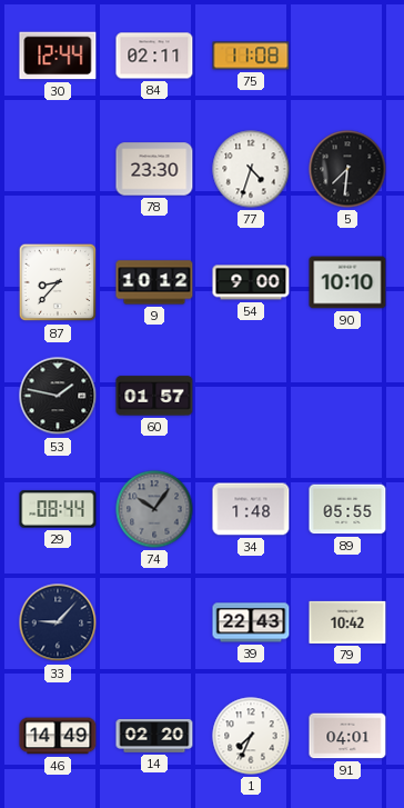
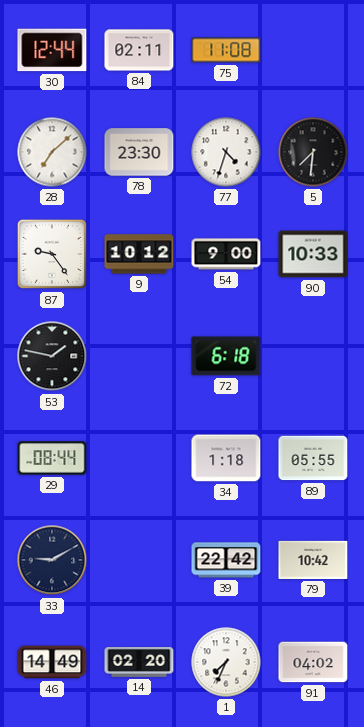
28: none -> 7:08
87: 8:37 -> 9:24
90: 10:10 -> 10:33
60: 01:57 -> none
72: none -> 6:18
74: 10:06 -> none
34: 1:48 -> 1:18
33: 9:07 -> 9:10
39: 22:43 -> 22:42
91: 04:01 -> 04:02
